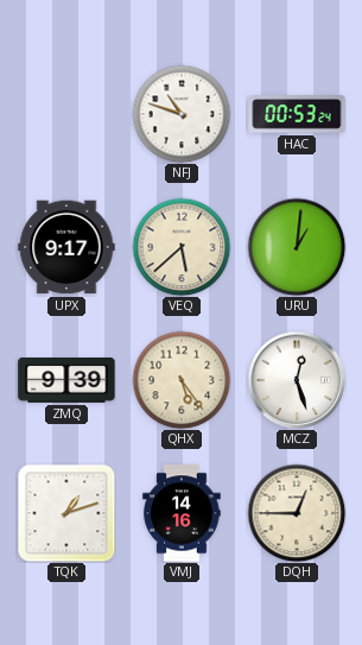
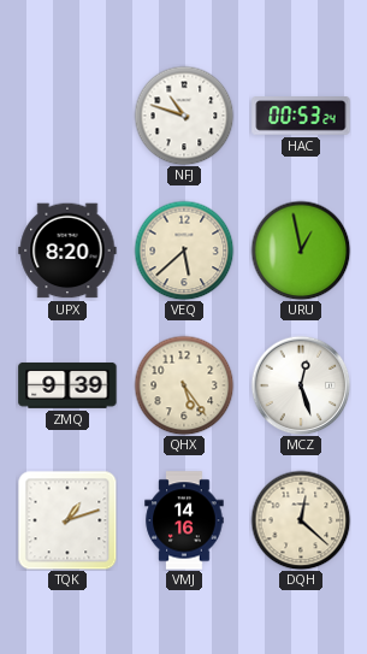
UPX: 9:17 -> 8:20
URU: 1:01 -> 12:58
DQH: 12:45 -> 12:22
